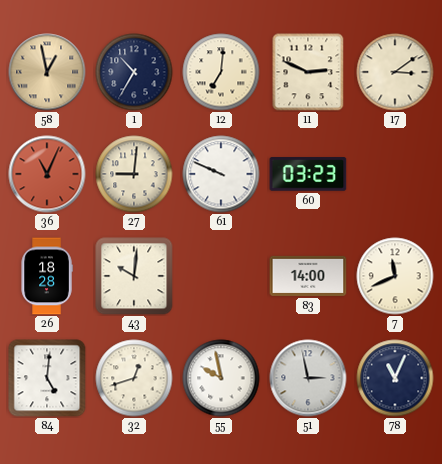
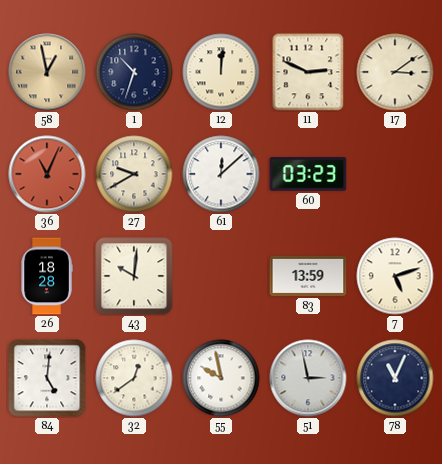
1: 10:35 -> 10:33
12: 7:01 -> 12:01
27: 9:01 -> 9:40
61: 9:49 -> 12:08
83: 14:00 -> 13:59
7: 11:41 -> 5:12
32: 12:42 -> 12:39
